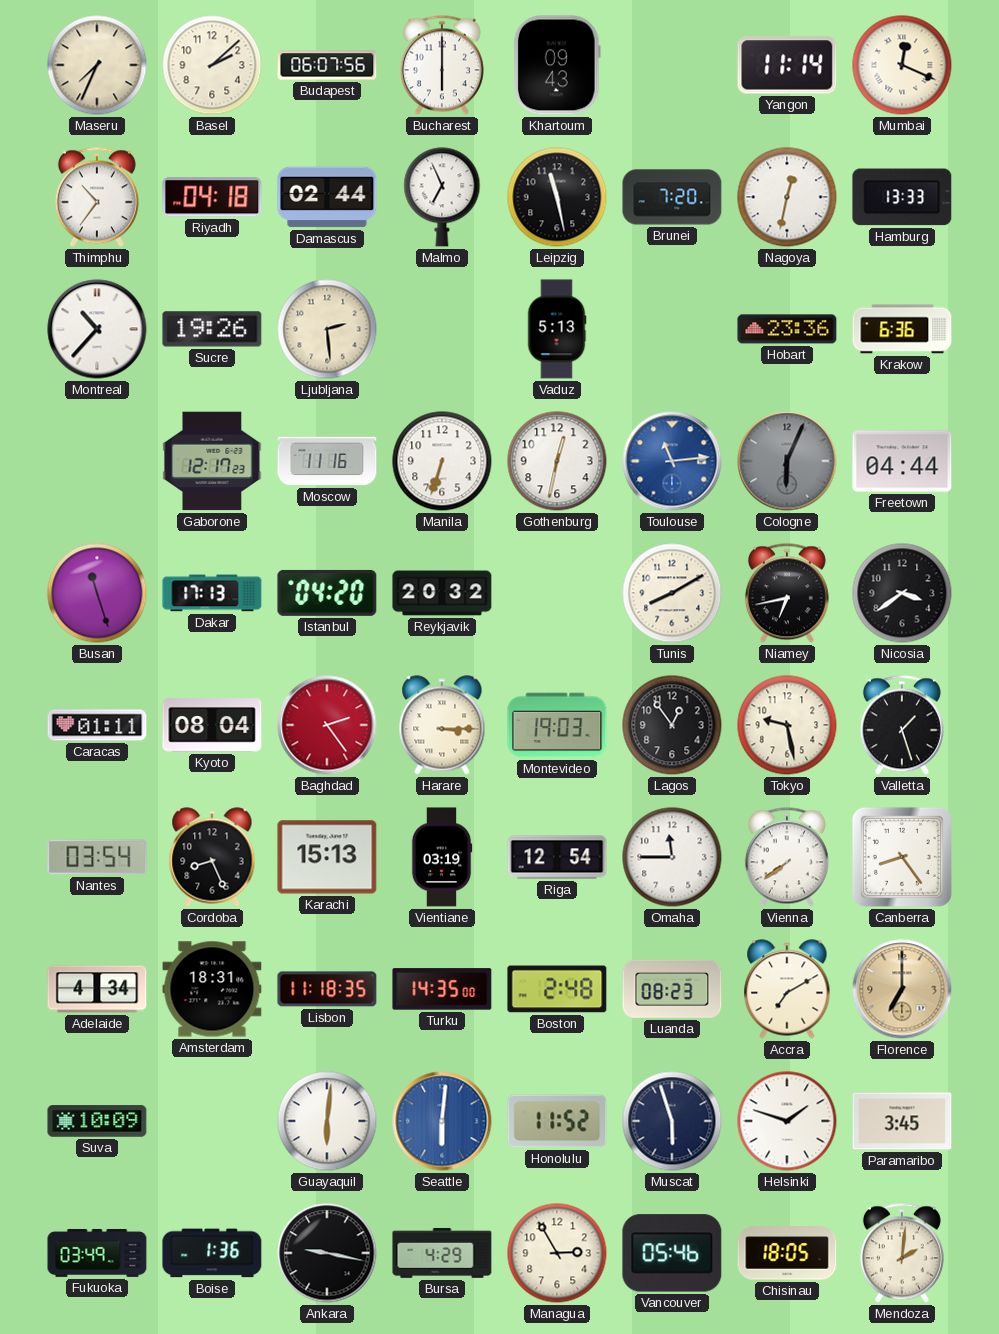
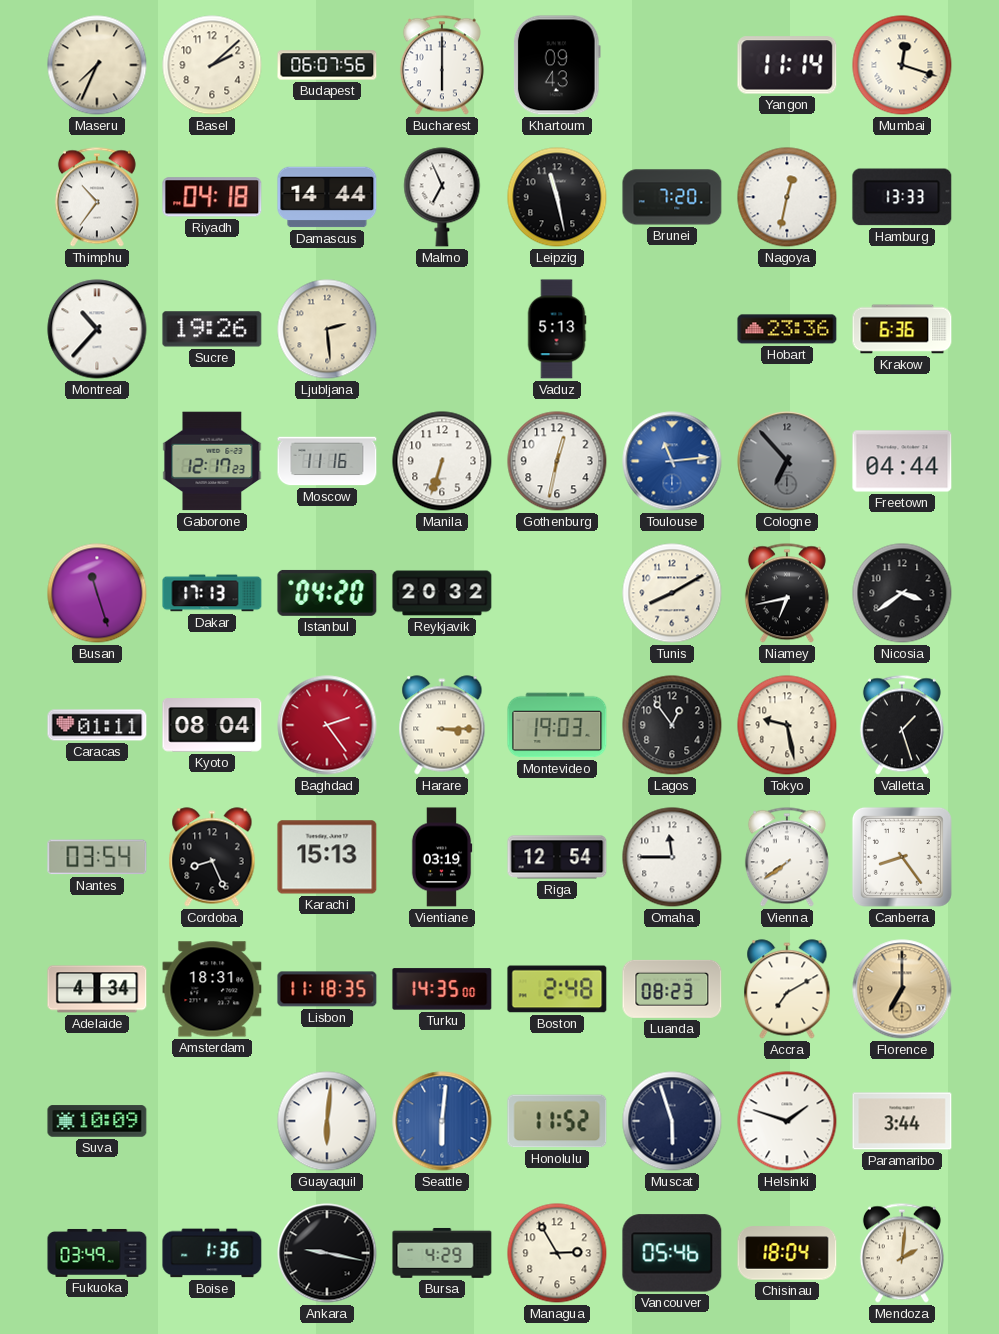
Mumbai: 12:19 -> 12:18
Damascus: 02:44 -> 14:44
Cologne: 6:04 -> 6:53
Paramaribo: 3:45 -> 3:44
Chisinau: 18:05 -> 18:04
